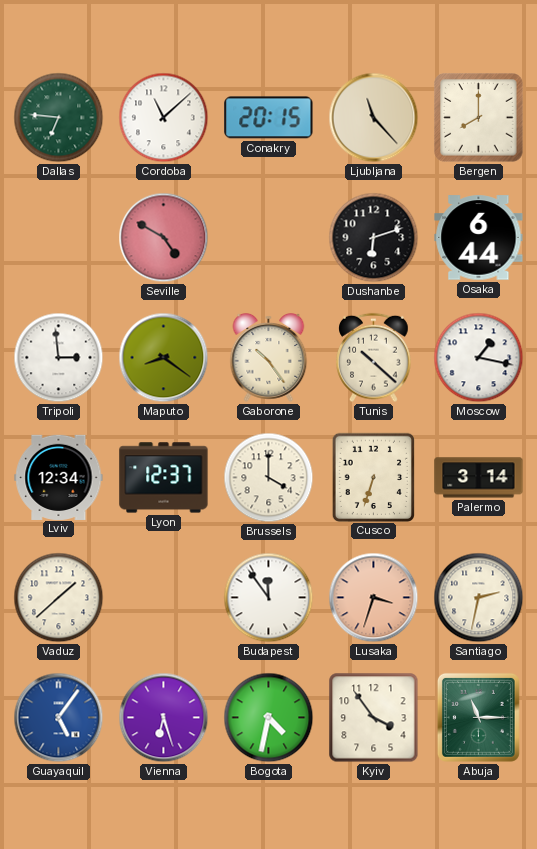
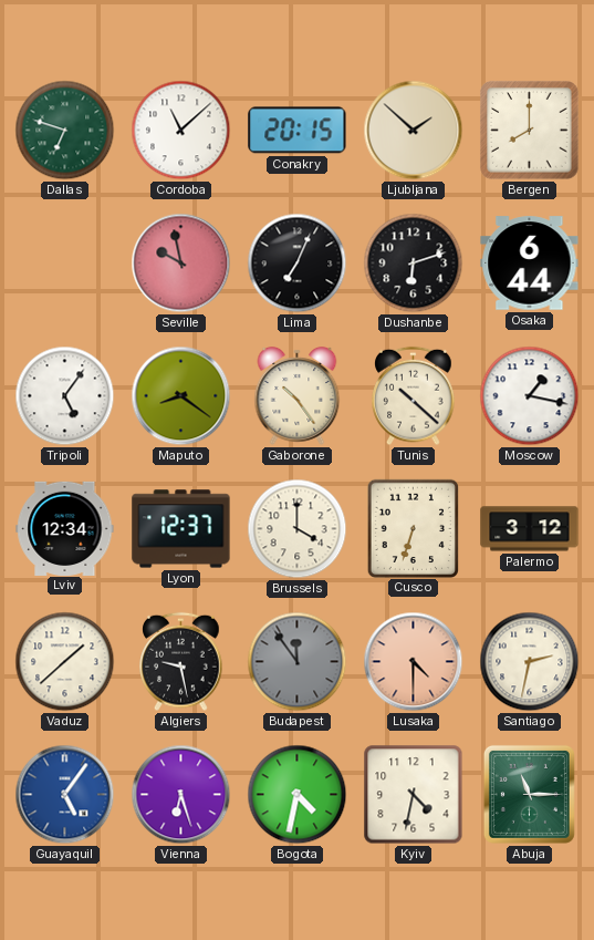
Dallas: 6:46 -> 6:48
Ljubljana: 11:23 -> 1:52
Seville: 4:50 -> 9:58
Lima: none -> 7:04
Tripoli: 2:59 -> 5:06
Palermo: 3:14 -> 3:12
Algiers: none -> 9:28
Budapest dial: white -> grey
Lusaka: 3:33 -> 4:30
Kyiv: 3:54 -> 4:32
